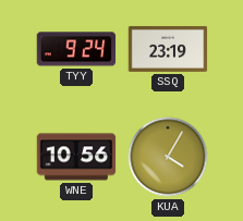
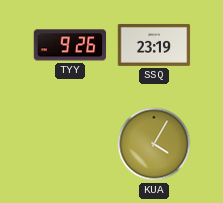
TYY: 9:24 -> 9:26
WNE: 10:56 -> none
